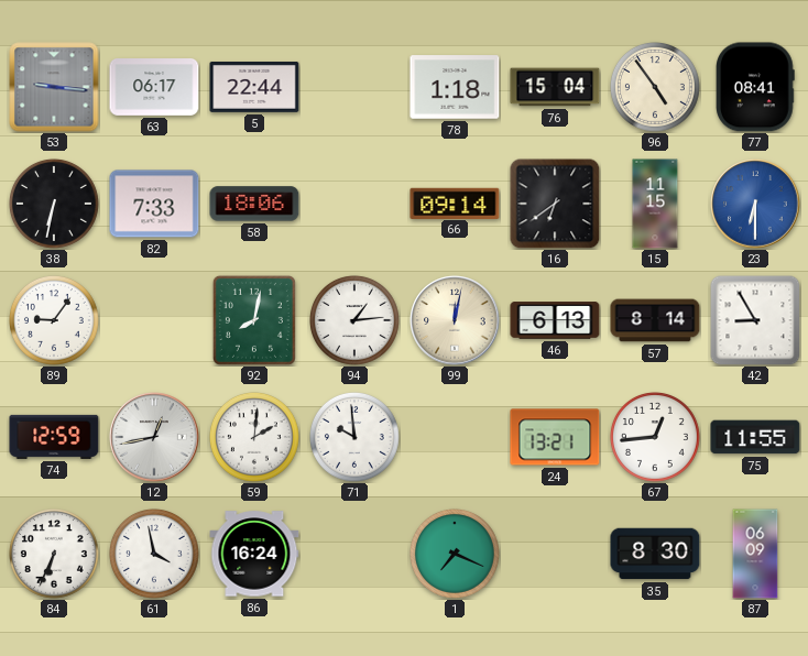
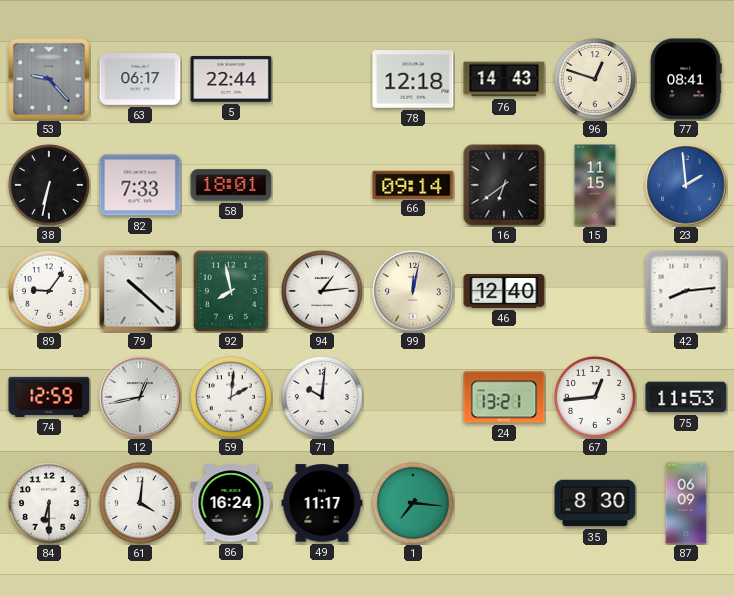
53: 9:16 -> 9:23
78: 1:18 -> 12:18
76: 15:04 -> 14:43
96: 4:54 -> 12:48
58: 18:06 -> 18:01
23: 6:30 -> 1:59
79: none -> 10:22
92: 8:02 -> 7:58
46: 6:13 -> 12:40
57: 8:14 -> none
42: 8:55 -> 8:14
71: 9:59 -> 10:01
75: 11:55 -> 11:53
84: 6:34 -> 6:30
61: 3:58 -> 4:01
49: none -> 11:17
1: 7:19 -> 7:16
